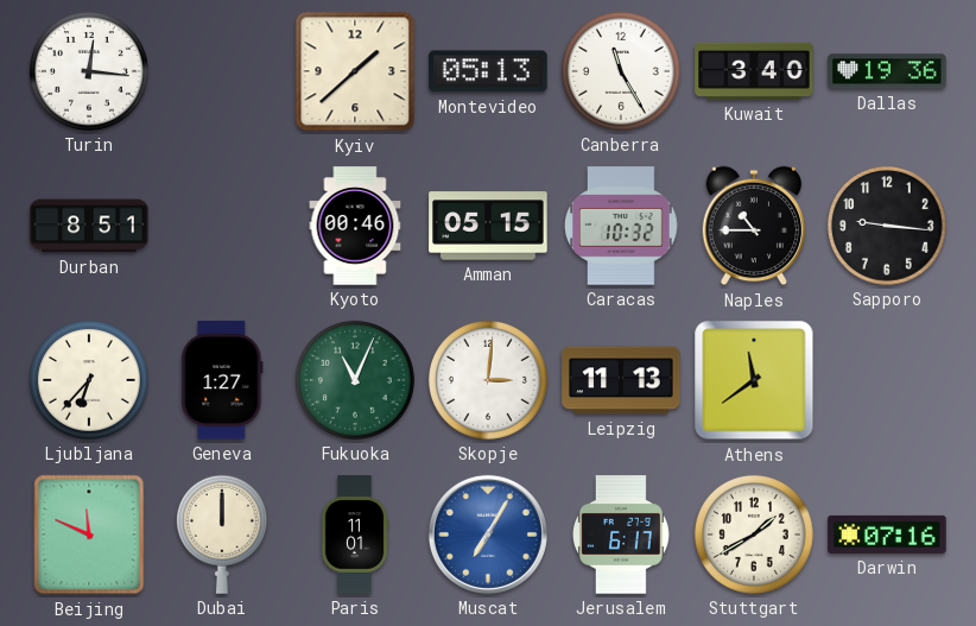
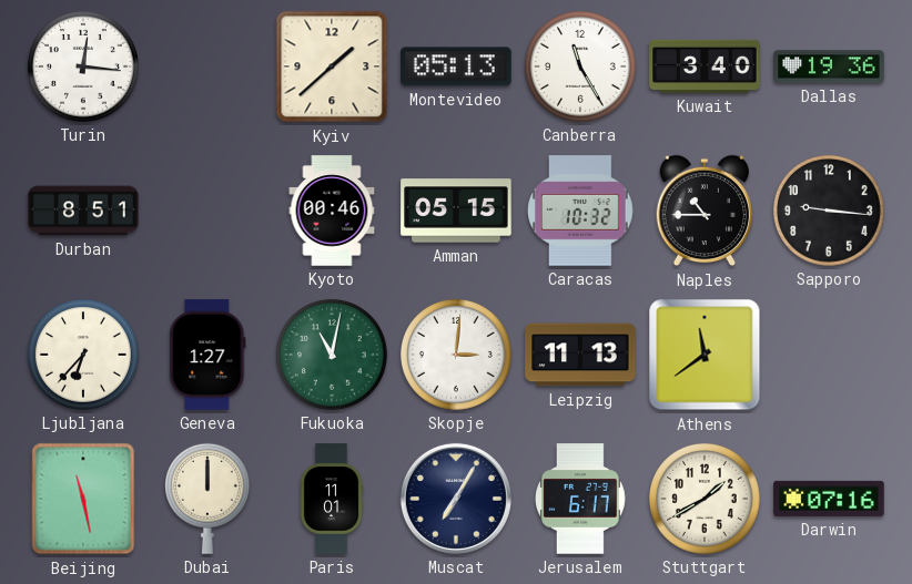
Fukuoka: 11:04 -> 11:02
Beijing: 11:49 -> 11:28
Muscat dial: blue -> navy
